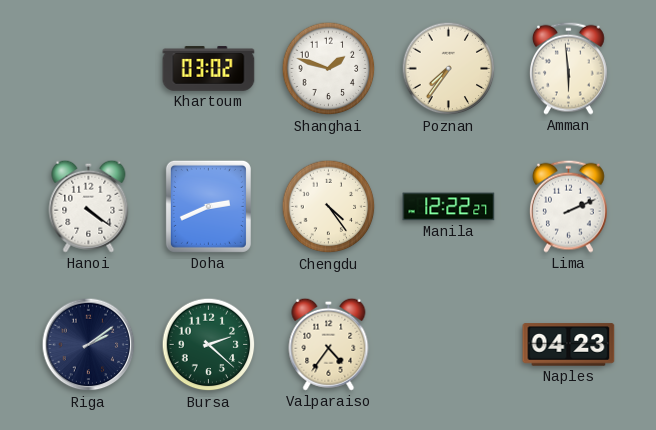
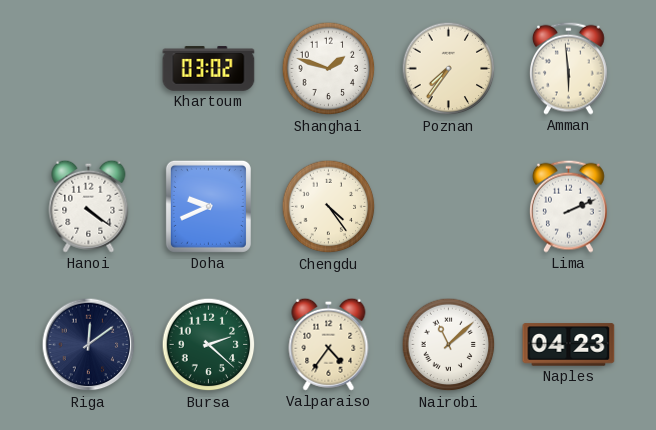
Doha: 2:41 -> 9:41
Manila: 12:22 -> none
Riga: 2:09 -> 12:09
Nairobi: none -> 11:08
